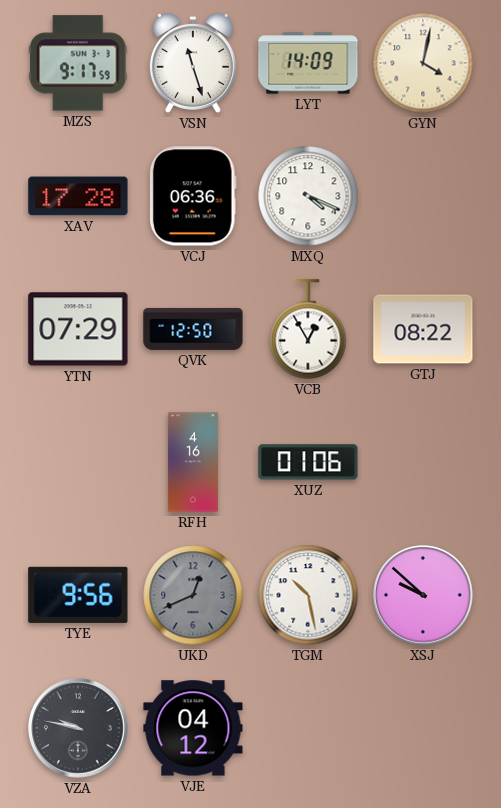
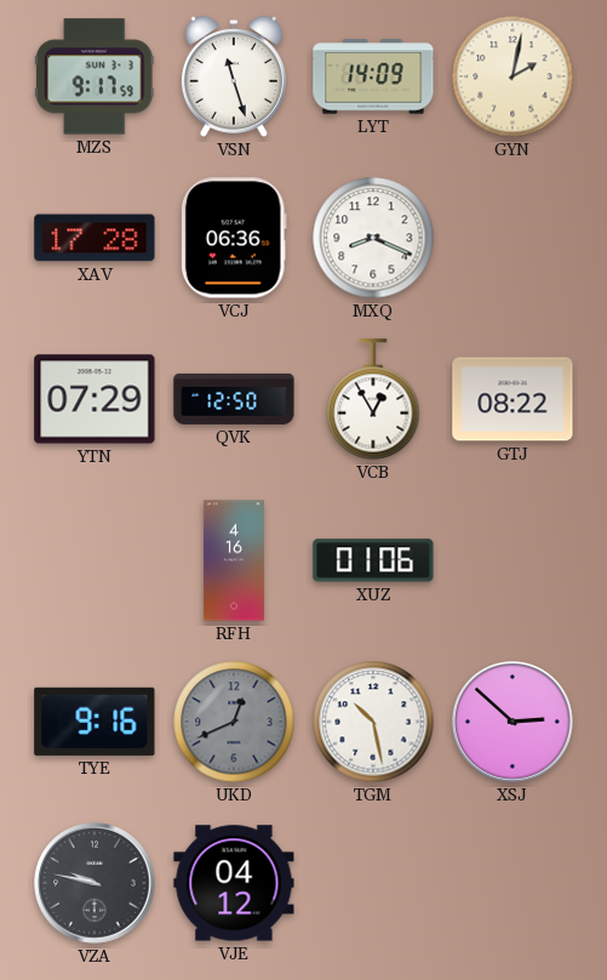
GYN: 4:02 -> 2:02
MXQ: 4:19 -> 8:19
TYE: 9:56 -> 9:16
XSJ: 9:52 -> 2:52
